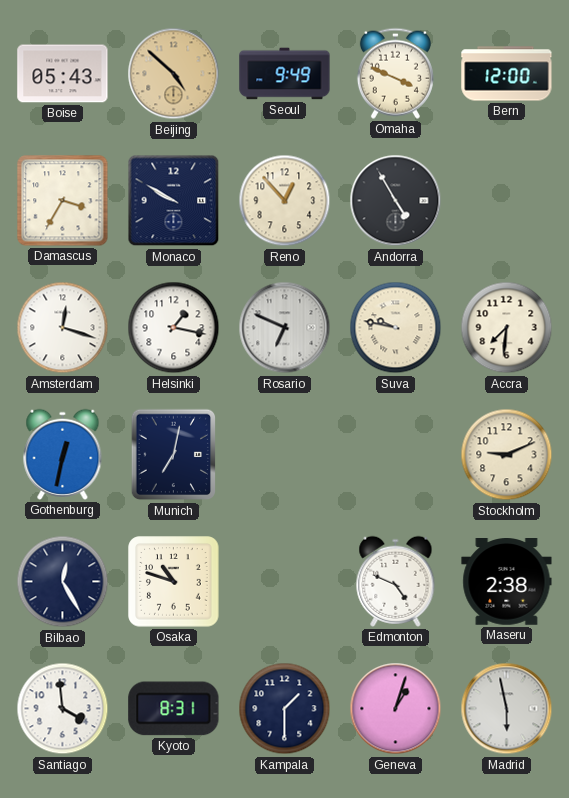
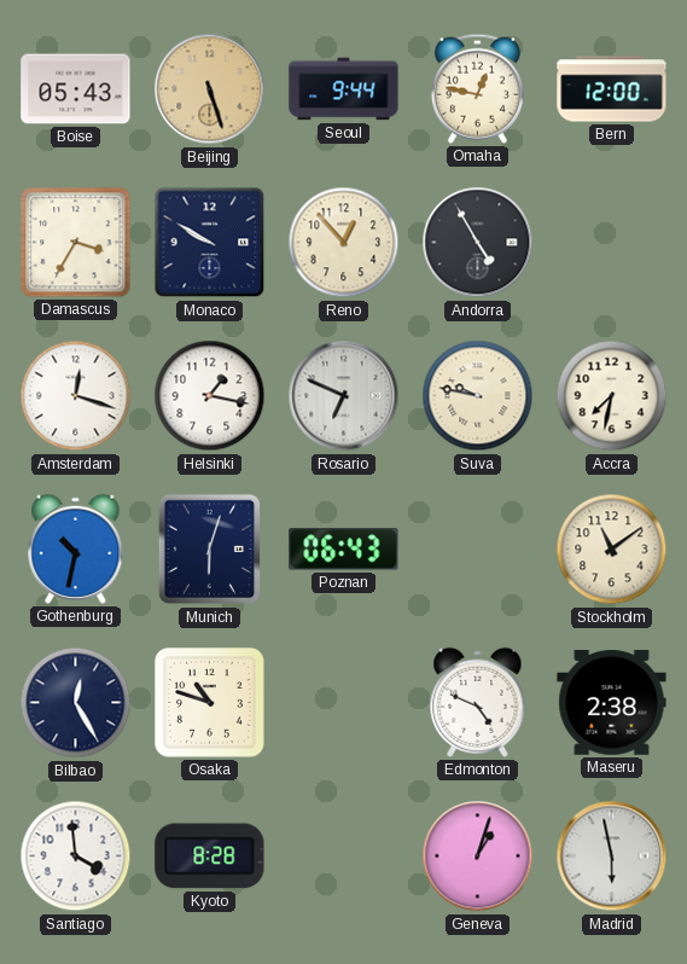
Beijing: 4:52 -> 5:27
Seoul: 9:49 -> 9:44
Omaha: 3:49 -> 12:47
Accra: 7:31 -> 7:32
Gothenburg: 12:32 -> 10:32
Munich: 7:02 -> 6:03
Poznan: none -> 06:43
Stockholm: 9:11 -> 11:09
Kyoto: 8:31 -> 8:28
Kampala: 1:30 -> none
